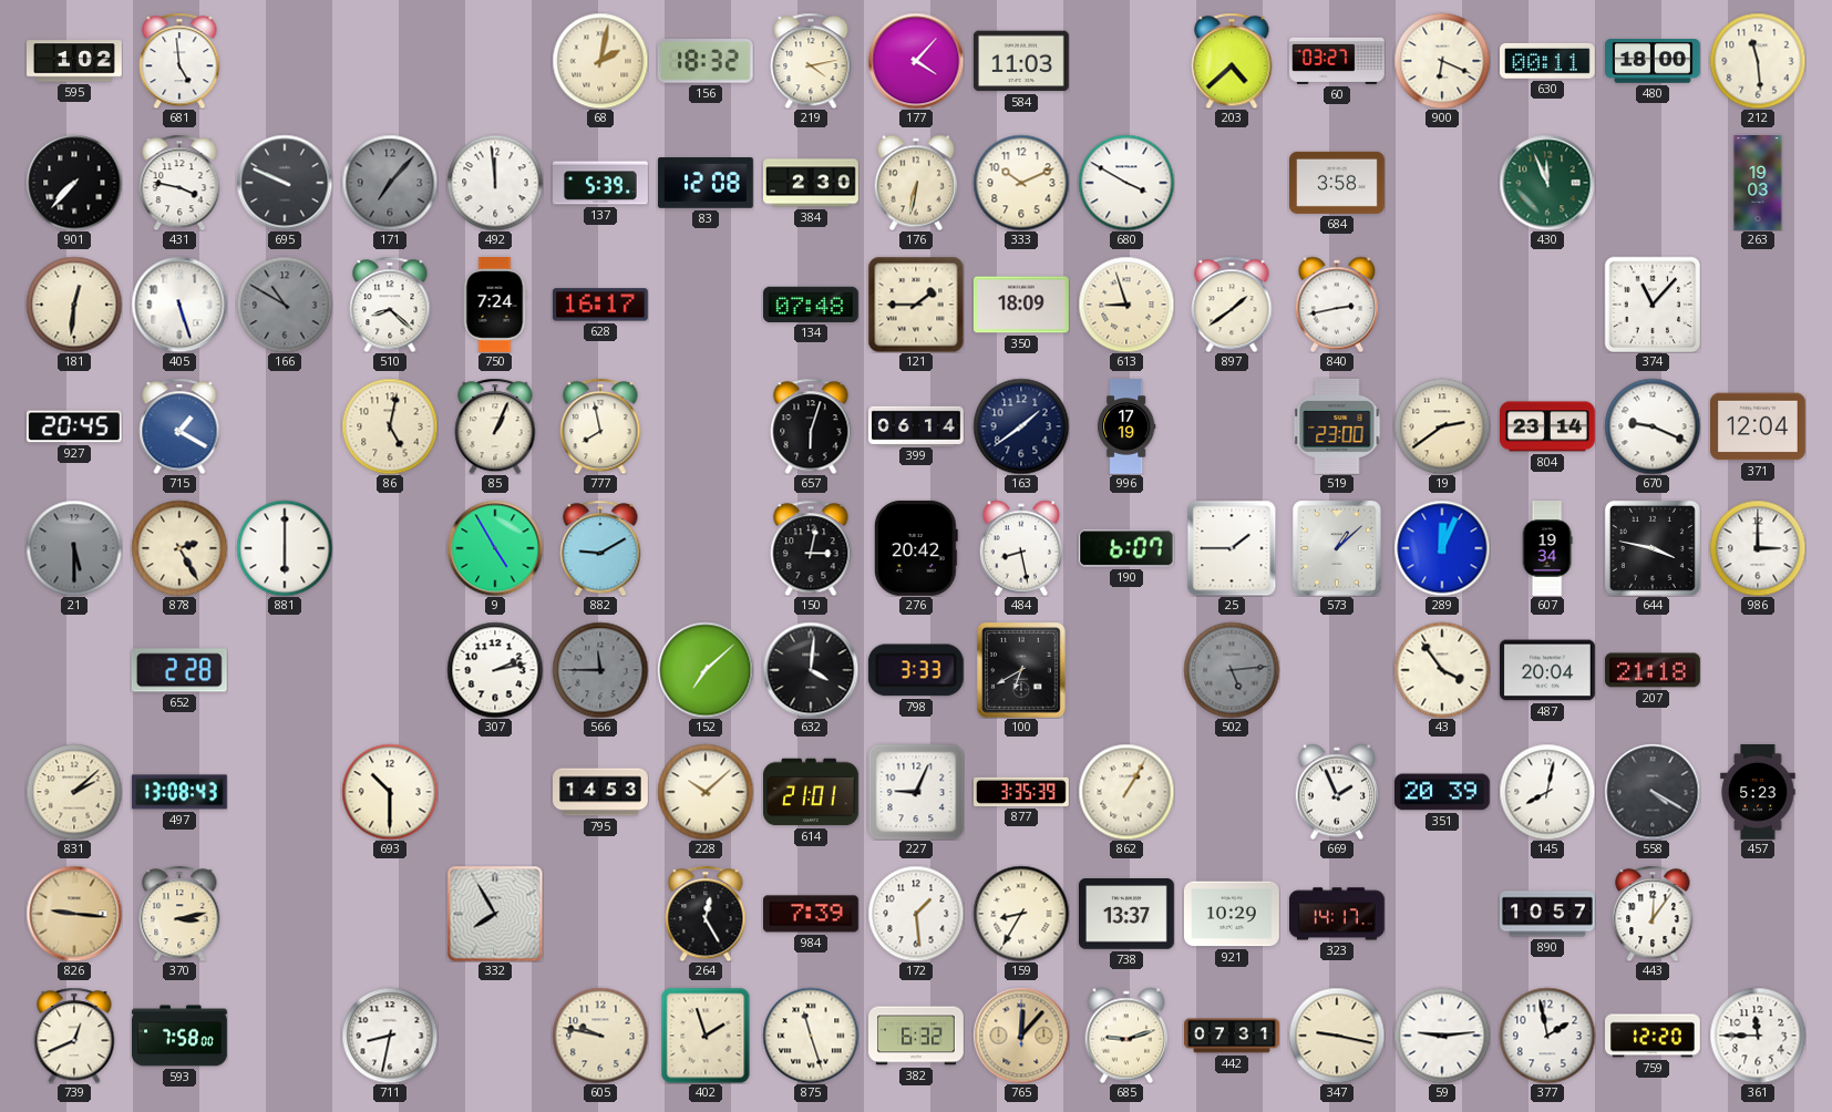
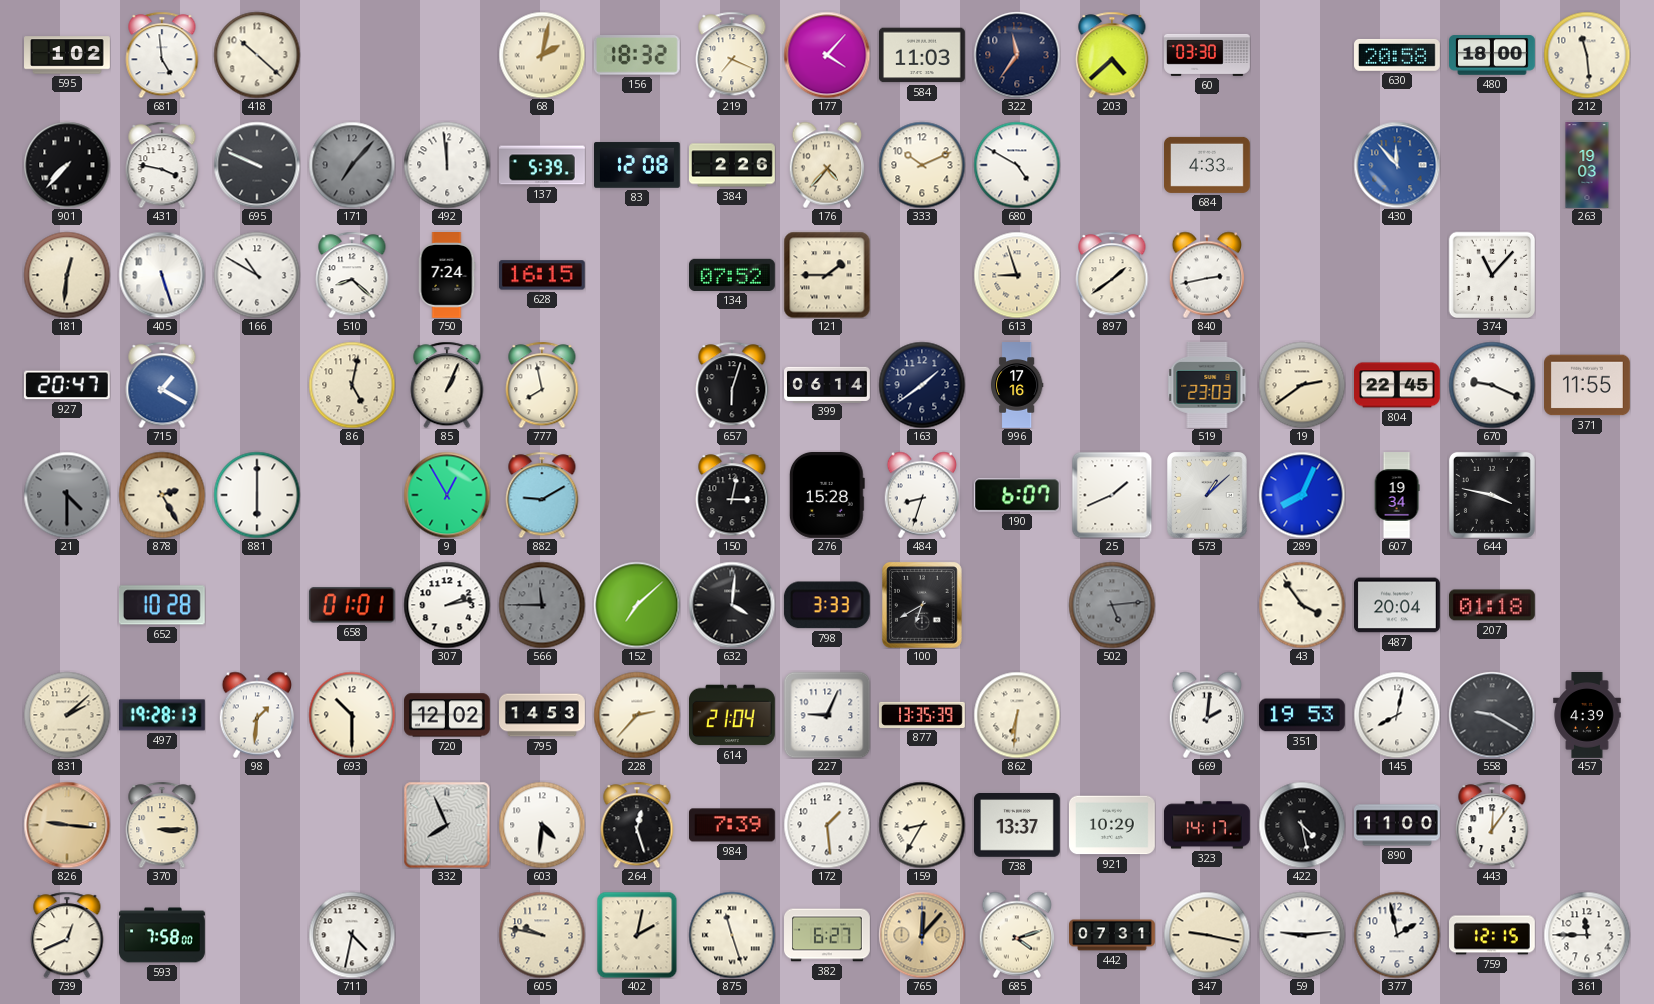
418: none -> 10:22
219: 4:13 -> 7:19
322: none -> 11:36
60: 03:27 -> 03:30
900: 6:19 -> none
630: 00:11 -> 20:58
384: 2:30 -> 2:26
176: 6:32 -> 4:37
680: 3:50 -> 4:50
684: 3:58 -> 4:33
430: 11:56 -> 11:53
430 dial: green -> blue
166 dial: grey -> white
628: 16:17 -> 16:15
134: 07:48 -> 07:52
350: 18:09 -> none
927: 20:45 -> 20:47
996: 17:19 -> 17:16
519: 23:00 -> 23:03
804: 23:14 -> 22:45
371: 12:04 -> 11:55
21: 5:30 -> 4:30
9: 4:55 -> 12:55
276: 20:42 -> 15:28
484: 8:28 -> 8:33
25: 1:45 -> 1:41
289: 12:04 -> 8:04
986: 3:00 -> none
652: 2:28 -> 10:28
658: none -> 01:01
207: 21:18 -> 01:18
497: 13:08 -> 19:28
98: none -> 1:31
720: none -> 12:02
228: 10:08 -> 2:37
614: 21:01 -> 21:04
877: 3:35 -> 13:35
862: 1:05 -> 6:31
669: 1:56 -> 2:01
351: 20:39 -> 19:53
558: 4:20 -> 9:20
457: 5:23 -> 4:39
370: 3:13 -> 3:15
332: 7:55 -> 7:56
603: none -> 4:31
264: 12:25 -> 12:27
422: none -> 4:28
890: 10:57 -> 11:00
711: 8:32 -> 4:32
402: 1:57 -> 2:02
382: 6:32 -> 6:27
685: 9:12 -> 4:12
759: 12:20 -> 12:15
